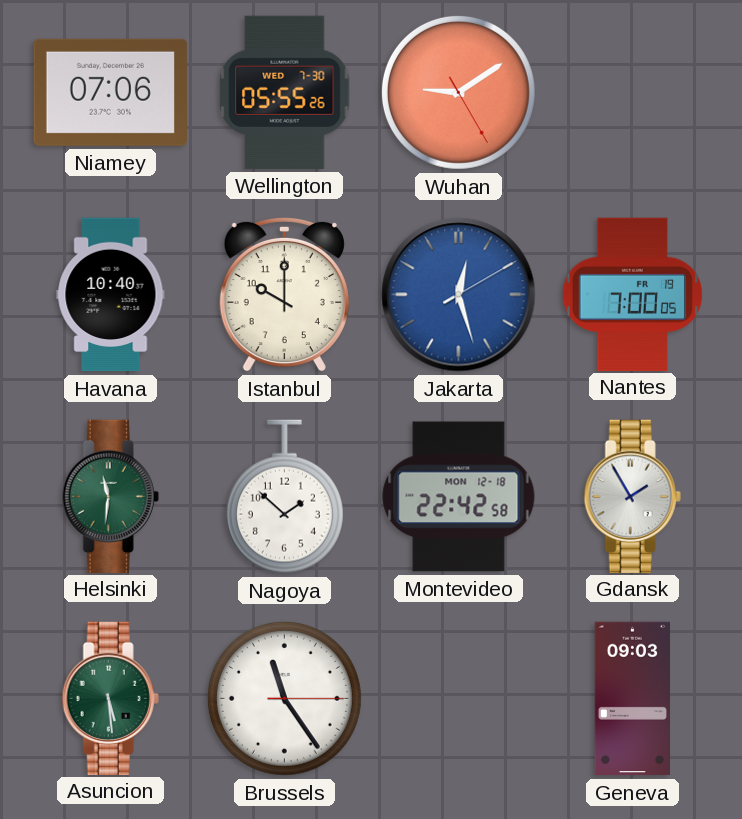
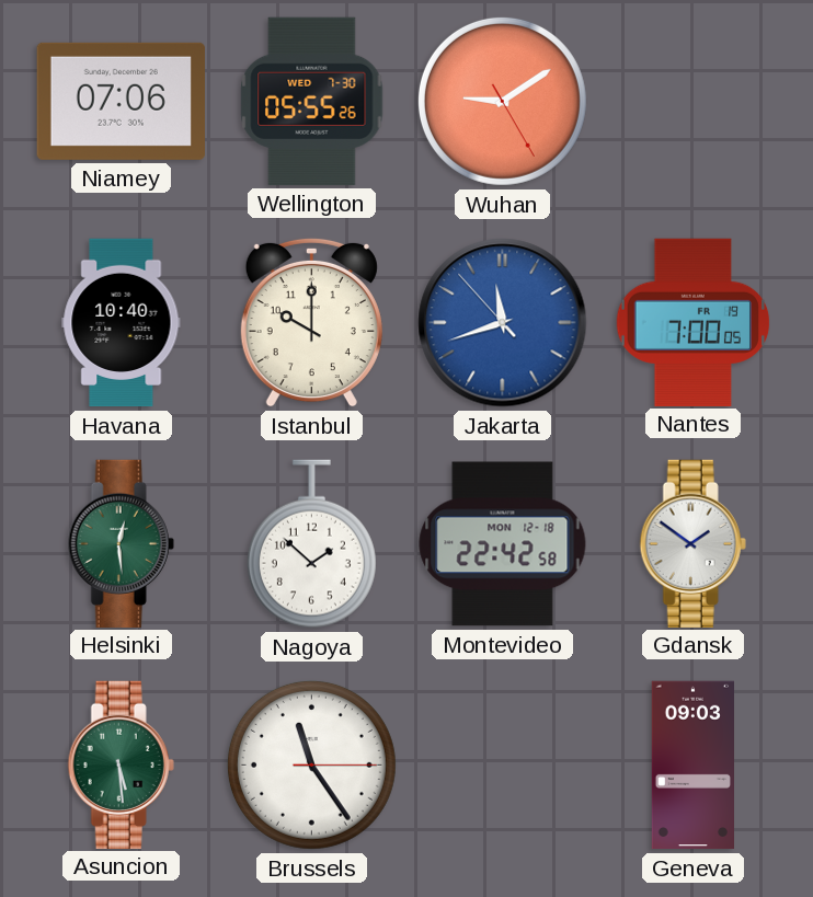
Jakarta: 12:27 -> 11:41
Helsinki: 11:31 -> 12:29
Gdansk: 1:55 -> 1:51
